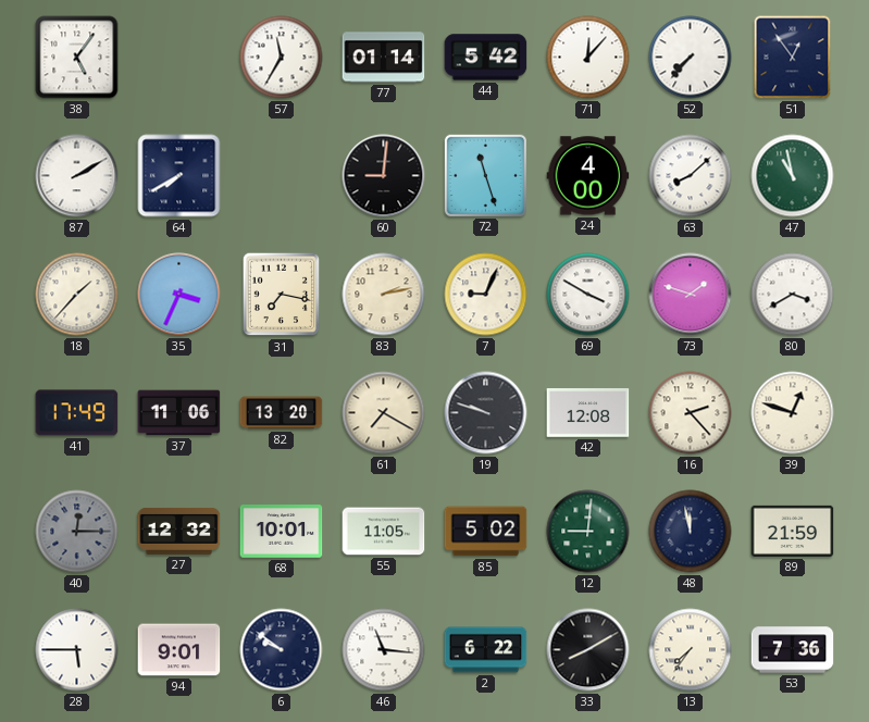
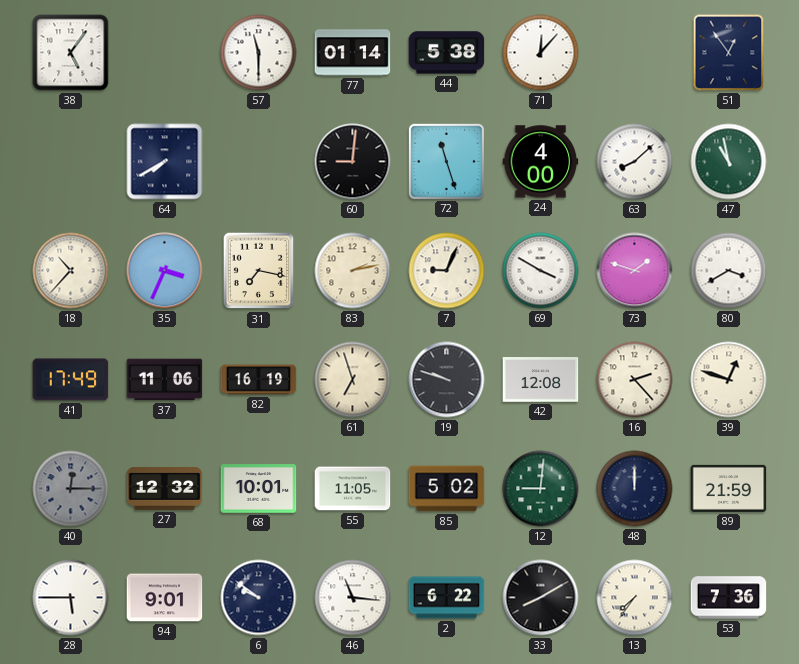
57: 11:35 -> 11:30
44: 5:42 -> 5:38
52: 7:37 -> none
87: 2:10 -> none
18: 1:37 -> 10:37
82: 13:20 -> 16:19
61: 7:20 -> 6:57
48: 11:58 -> 12:00
